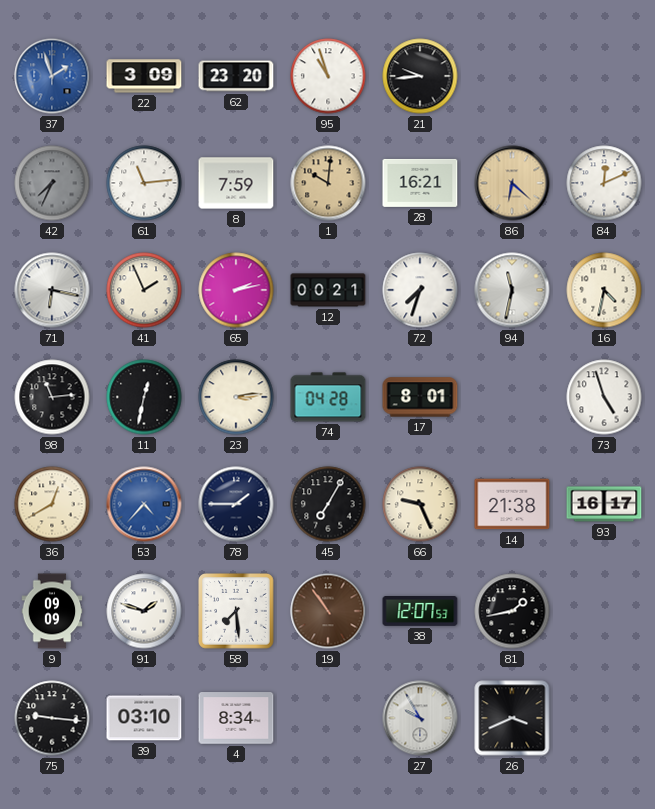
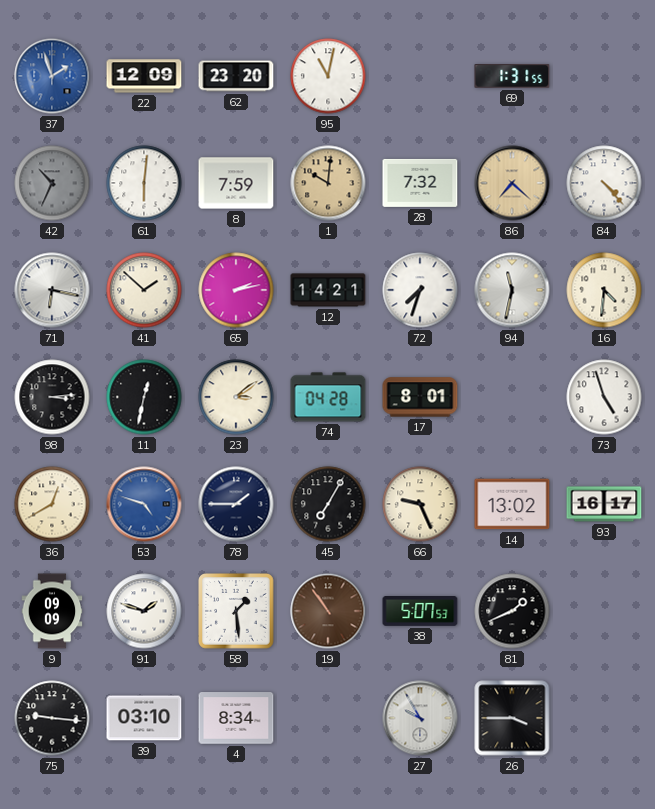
22: 3:09 -> 12:09
95: 10:57 -> 11:02
21: 9:44 -> none
69: none -> 1:31
42: 7:34 -> 10:34
61: 11:14 -> 6:01
28: 16:21 -> 7:32
86: 6:22 -> 7:22
84: 12:11 -> 4:23
41: 1:56 -> 1:52
12: 00:21 -> 14:21
16: 4:32 -> 4:31
98: 11:14 -> 3:14
23: 3:14 -> 3:09
53: 4:37 -> 4:48
14: 21:38 -> 13:02
58: 7:29 -> 1:29
38: 12:07 -> 5:07
81: 1:43 -> 1:41
26: 3:41 -> 3:45
